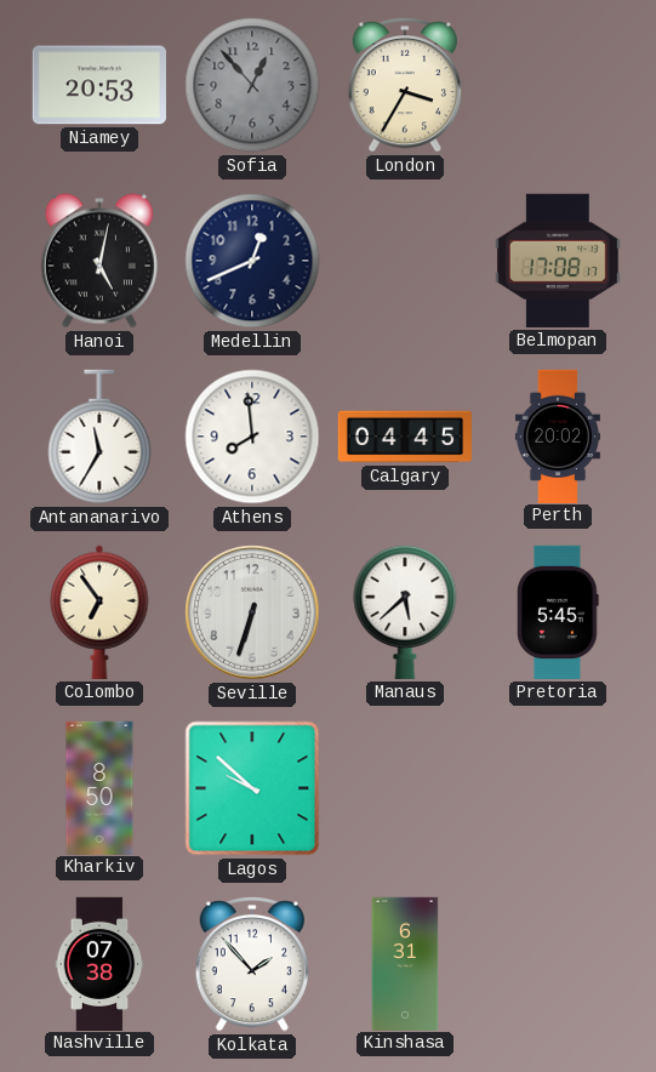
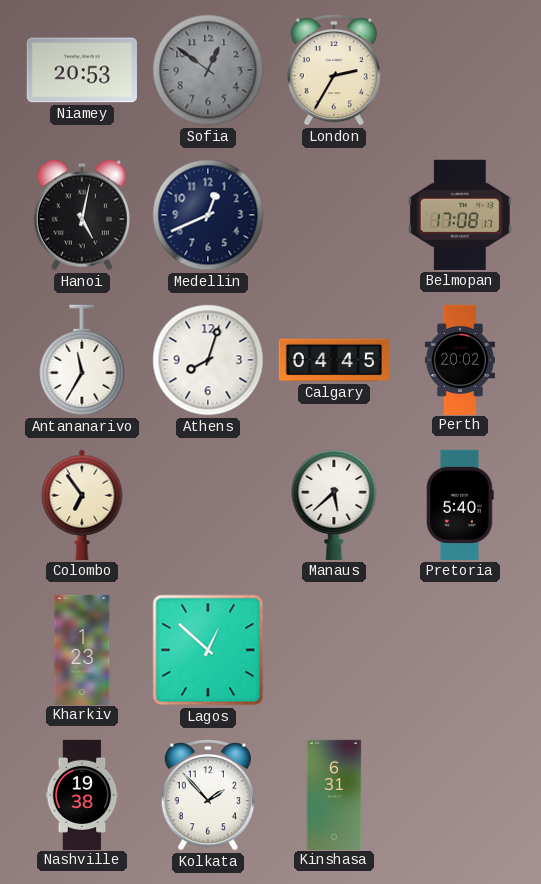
Sofia: 12:53 -> 12:51
London: 3:35 -> 2:35
Athens: 7:59 -> 8:03
Seville: 6:33 -> none
Pretoria: 5:45 -> 5:40
Kharkiv: 8:50 -> 1:23
Lagos: 9:52 -> 12:52
Nashville: 07:38 -> 19:38
